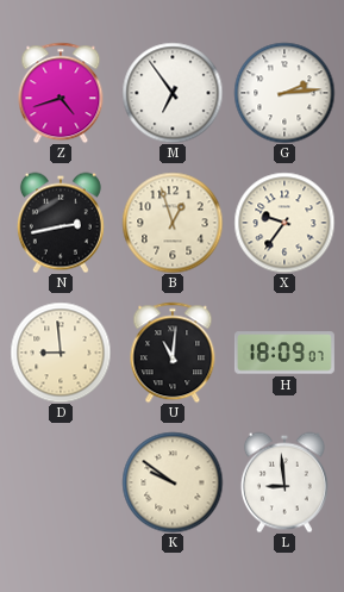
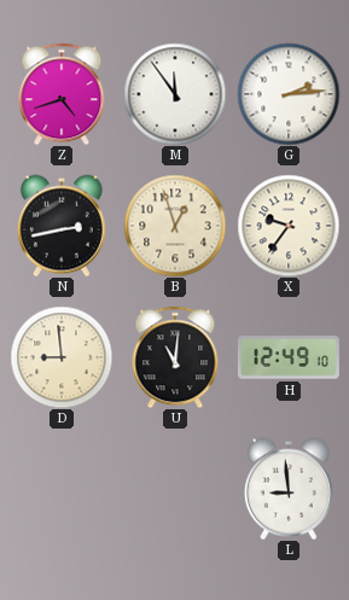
M: 6:54 -> 11:54
H: 18:09 -> 12:49
K: 9:51 -> none
